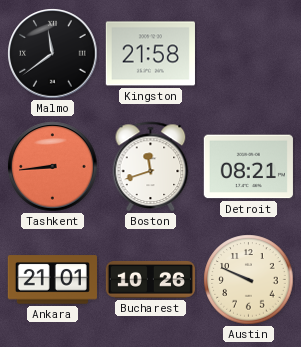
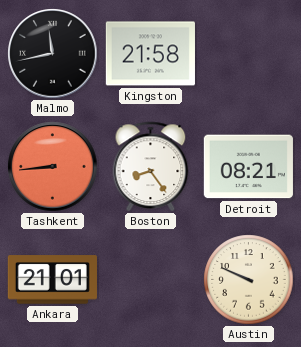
Malmo: 11:39 -> 11:43
Boston: 11:42 -> 8:24
Bucharest: 10:26 -> none
